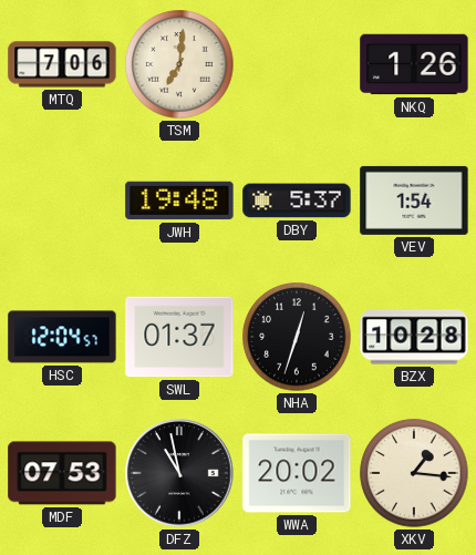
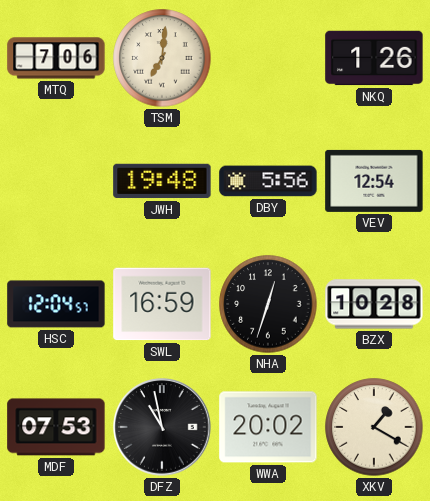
DBY: 5:37 -> 5:56
VEV: 1:54 -> 12:54
SWL: 01:37 -> 16:59
XKV: 1:16 -> 1:20
